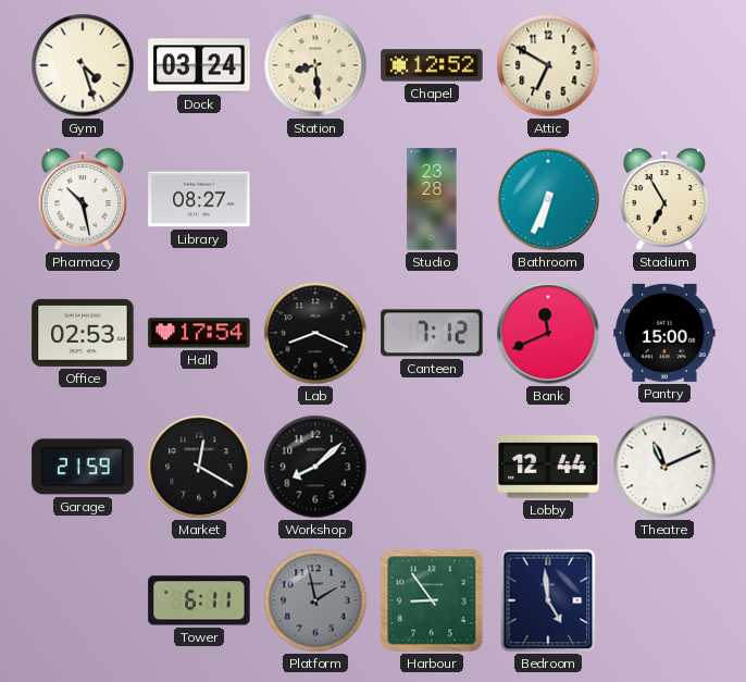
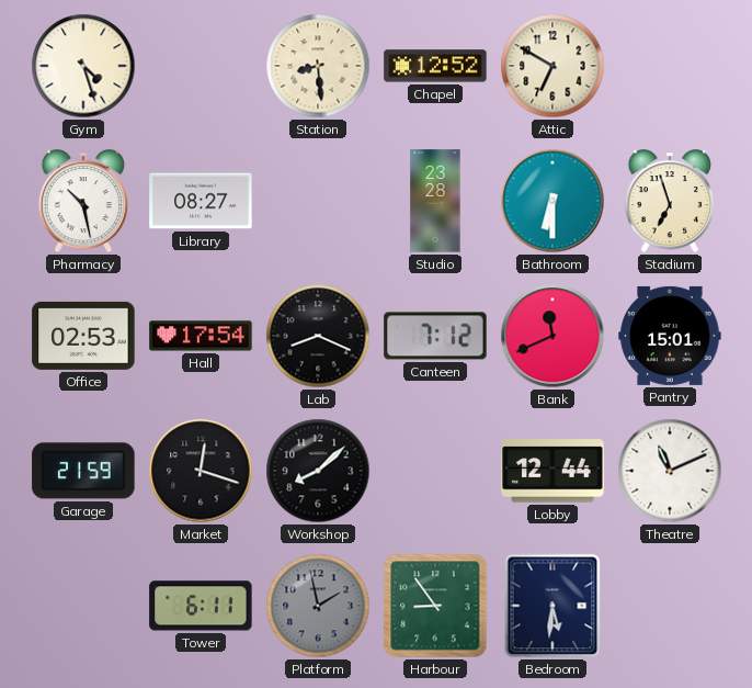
Dock: 03:24 -> none
Bathroom: 6:34 -> 6:30
Stadium: 6:55 -> 6:57
Pantry: 15:00 -> 15:01
Market: 12:20 -> 12:18
Bedroom: 4:59 -> 5:31
